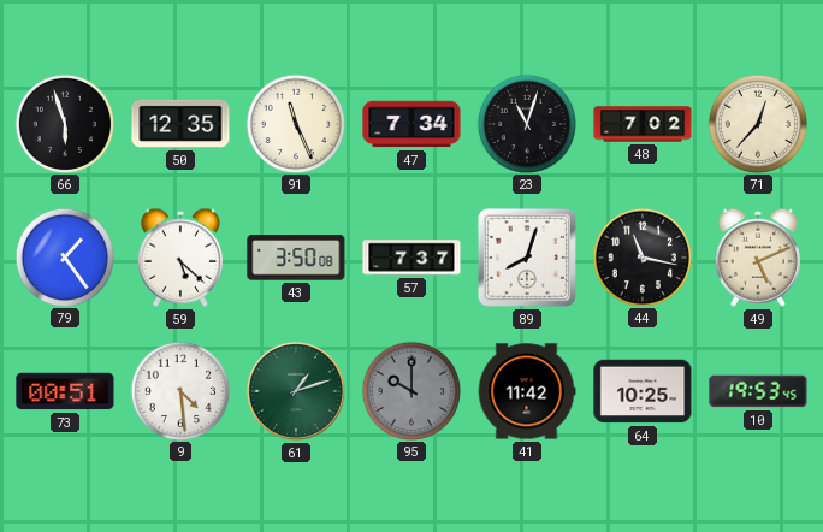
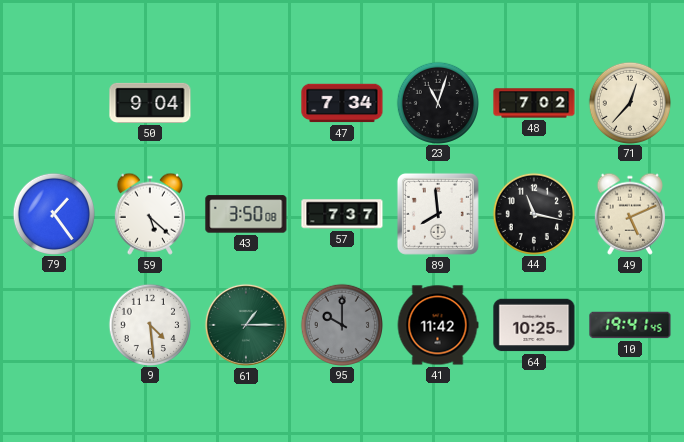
66: 5:57 -> none
50: 12:35 -> 9:04
91: 11:26 -> none
89: 8:03 -> 7:59
73: 00:51 -> none
61: 1:12 -> 1:15
10: 19:53 -> 19:41
